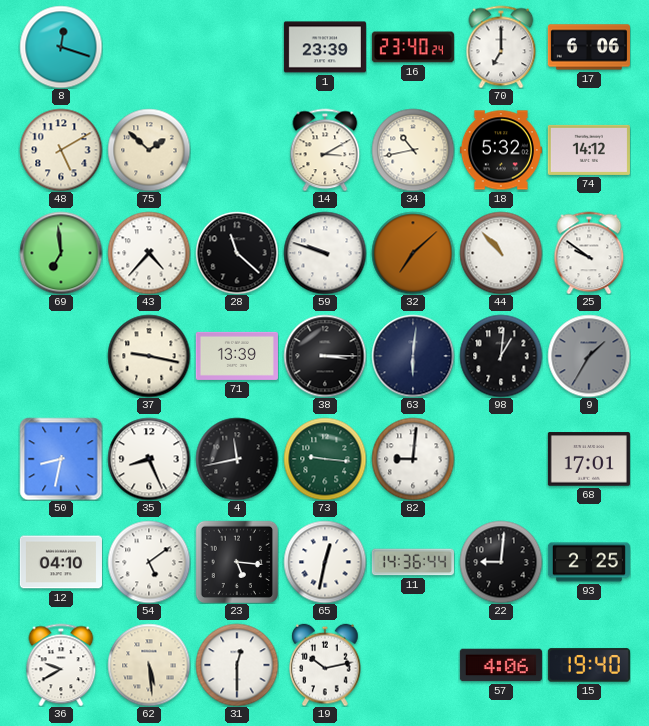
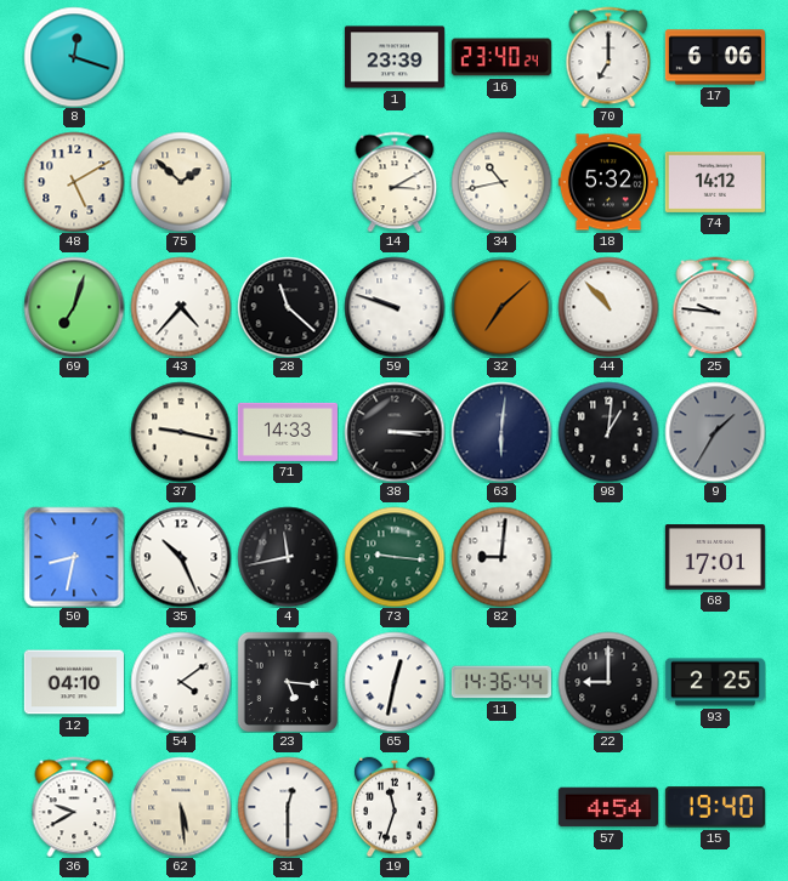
69: 6:59 -> 7:03
25: 9:51 -> 9:46
71: 13:39 -> 14:33
35: 8:26 -> 10:26
54: 5:09 -> 4:09
22: 9:01 -> 9:00
19: 10:13 -> 11:33
57: 4:06 -> 4:54
